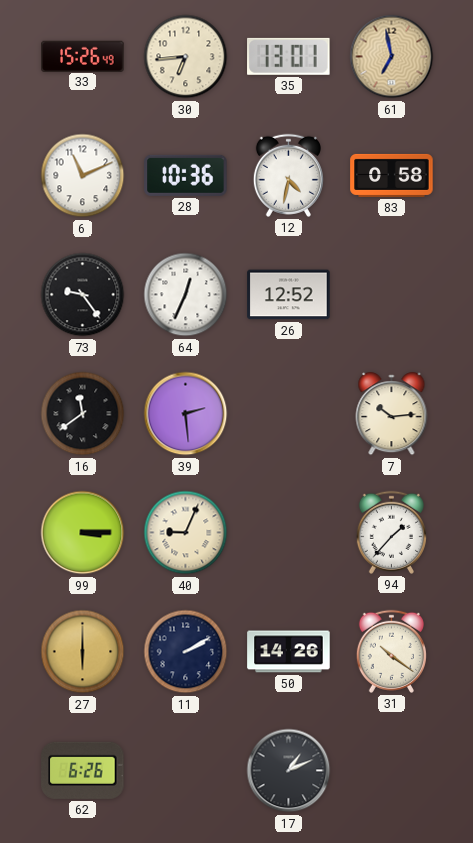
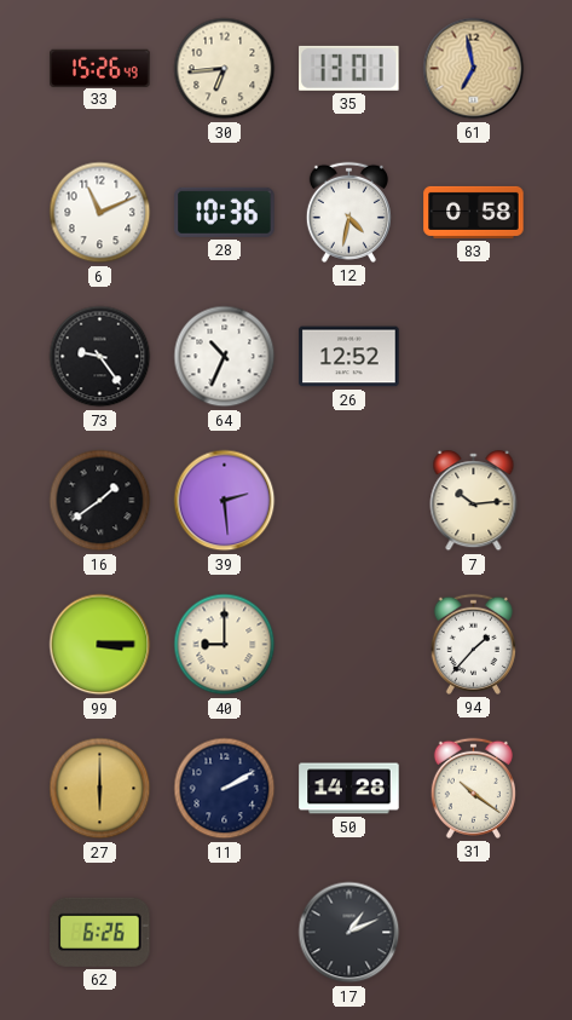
64: 12:34 -> 10:34
16: 11:39 -> 1:39
40: 9:04 -> 9:00
50: 14:26 -> 14:28
